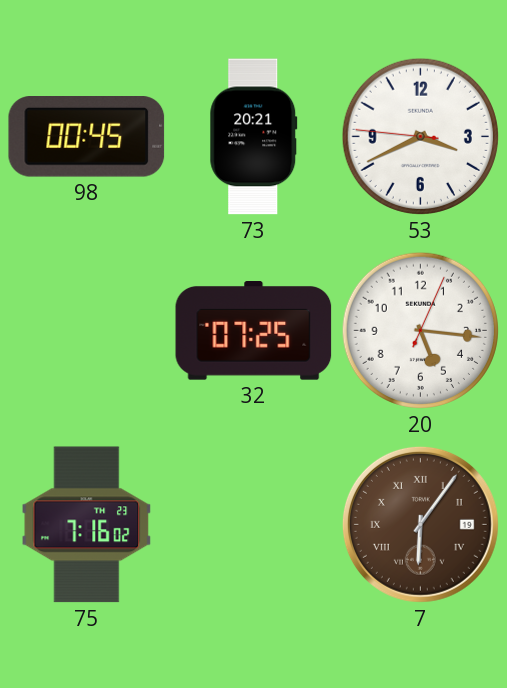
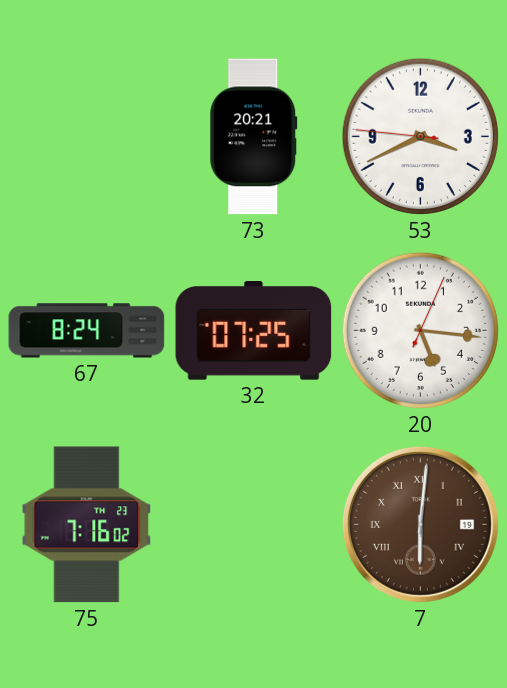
98: 00:45 -> none
67: none -> 8:24
7: 6:06 -> 6:01
